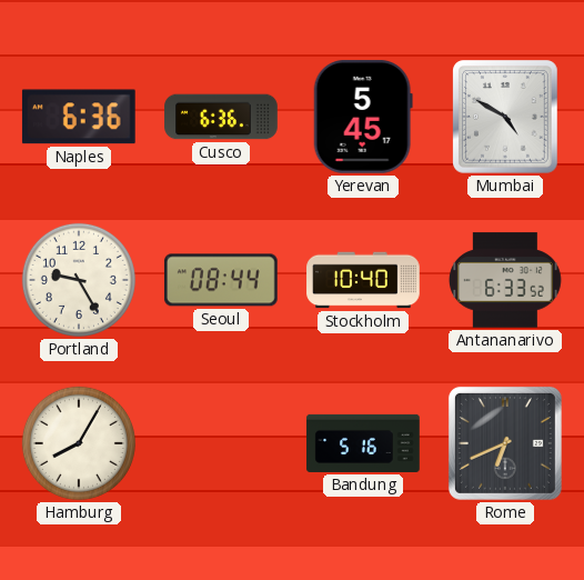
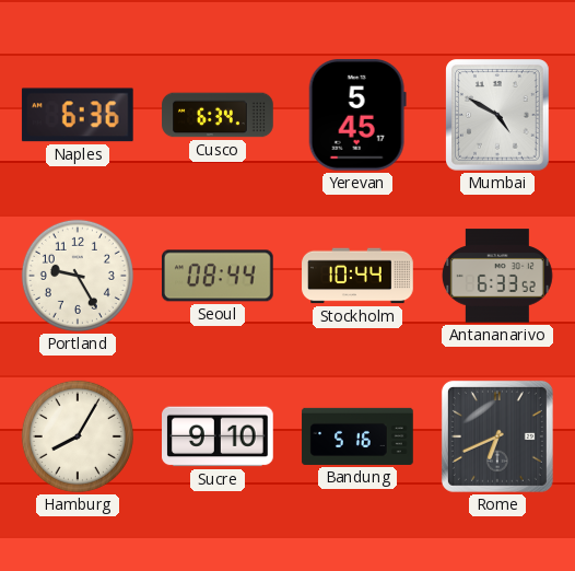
Cusco: 6:36 -> 6:34
Stockholm: 10:40 -> 10:44
Sucre: none -> 9:10
